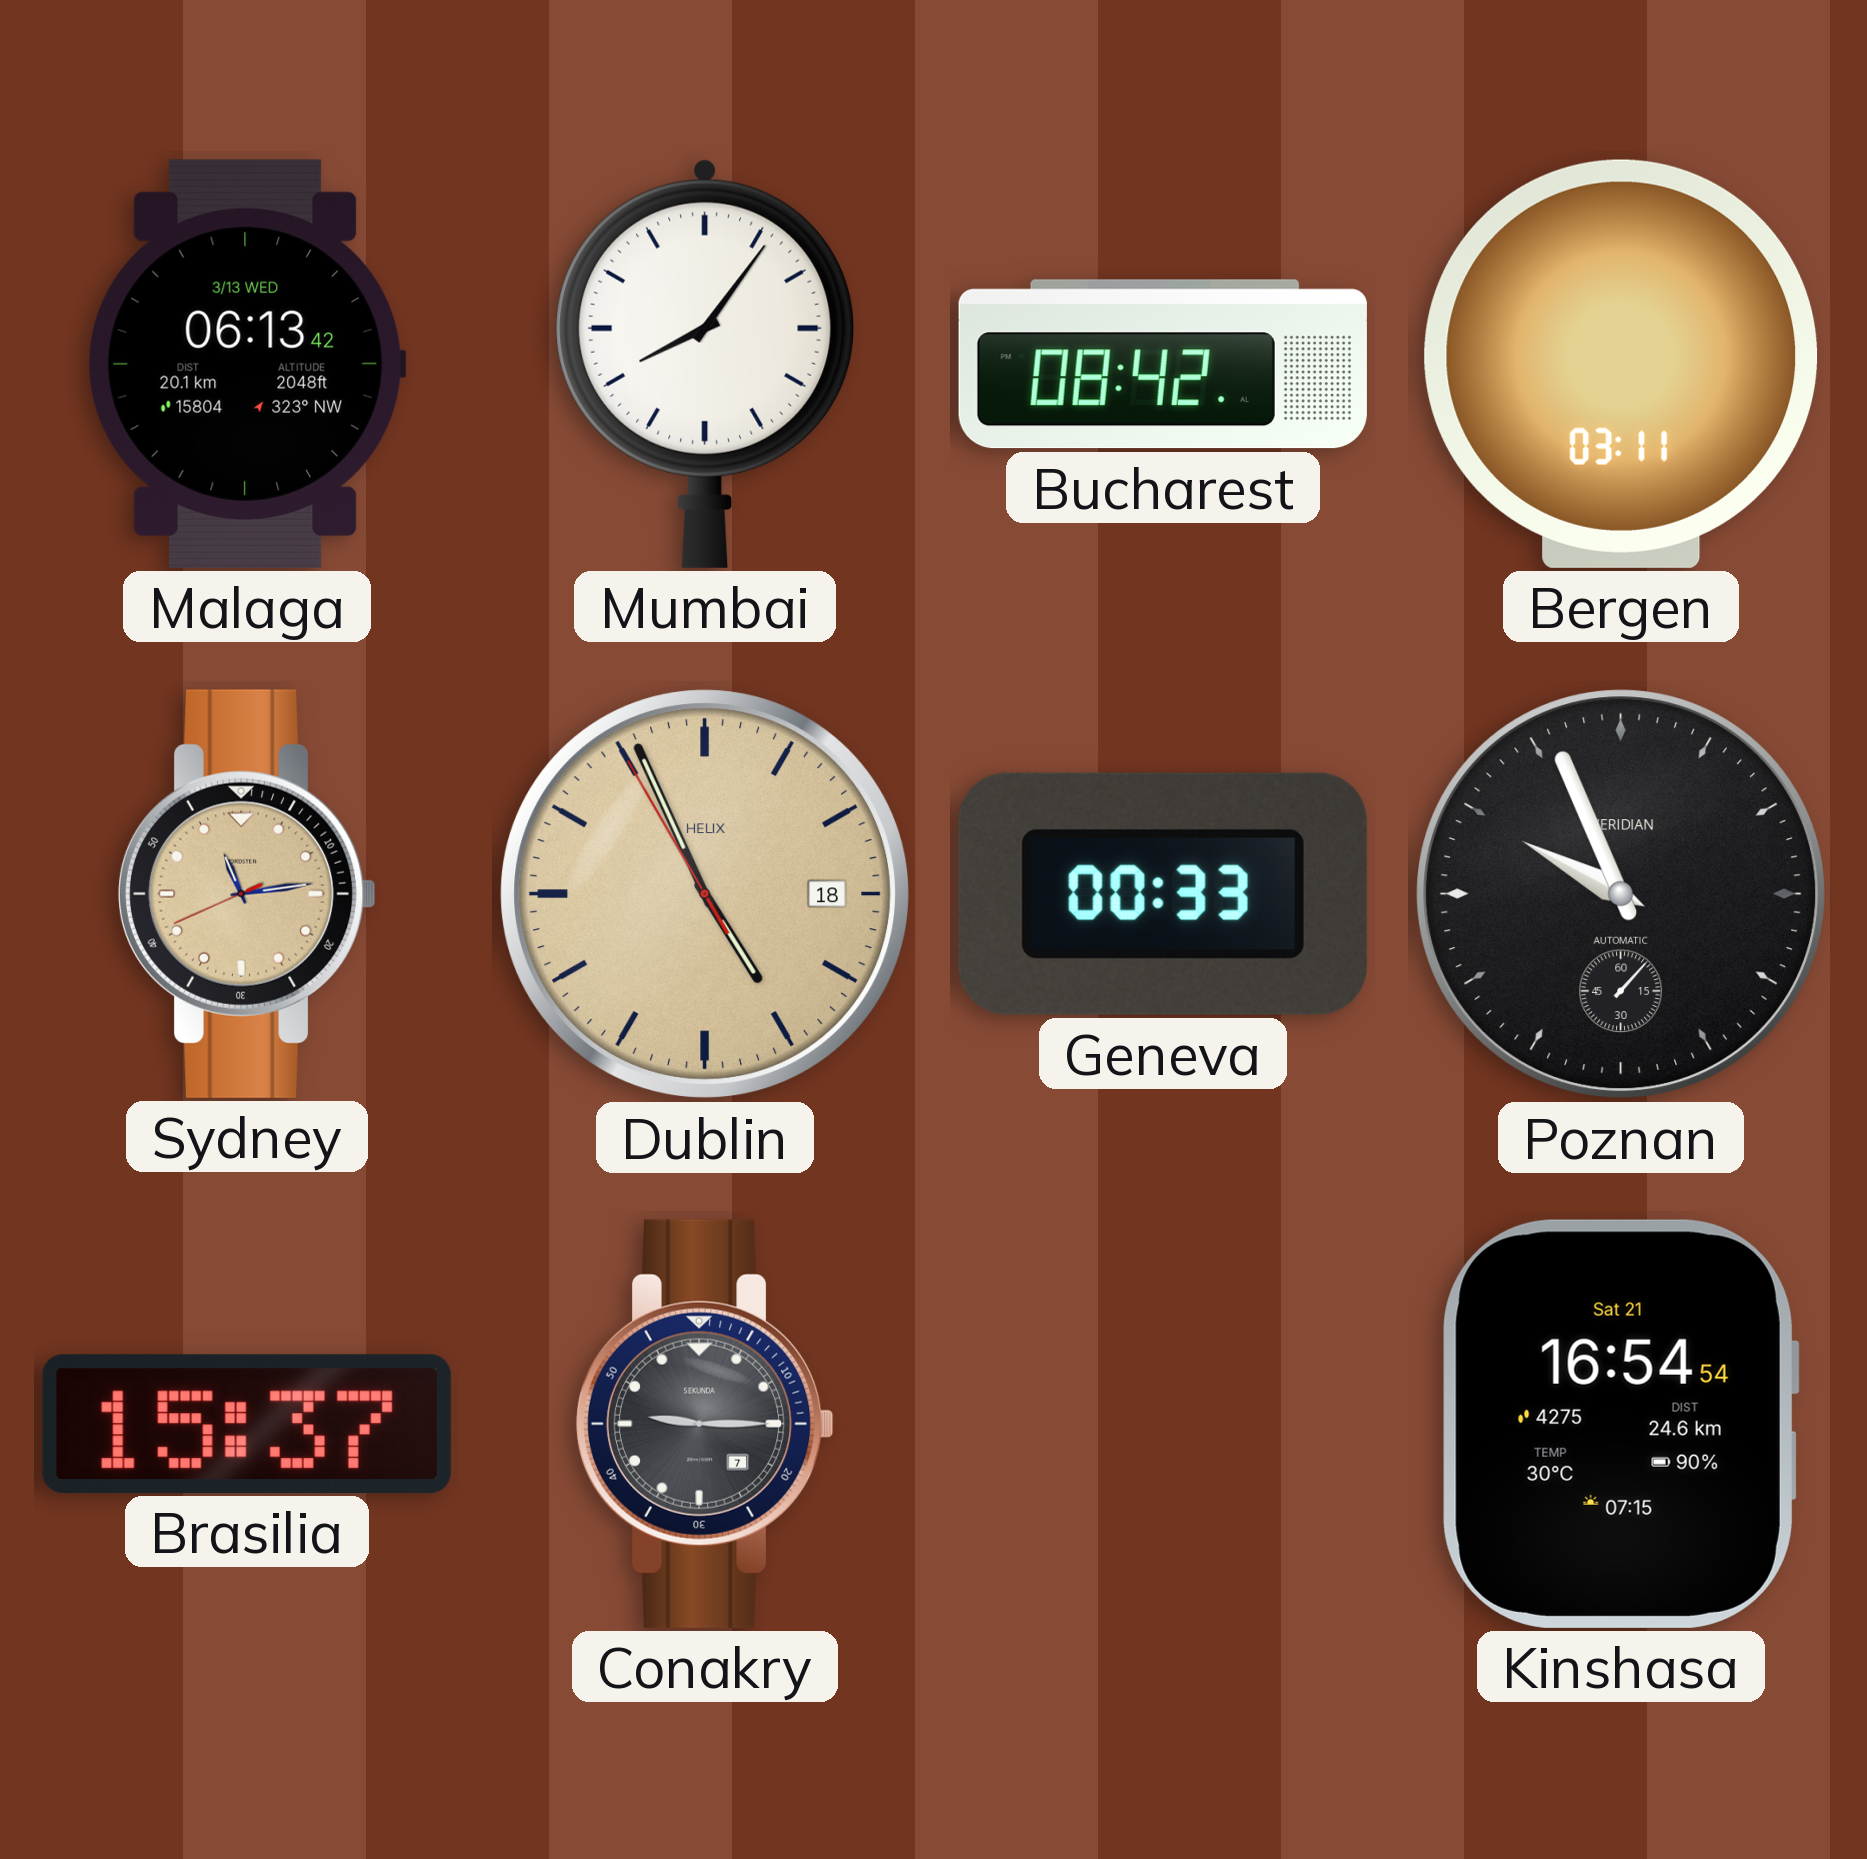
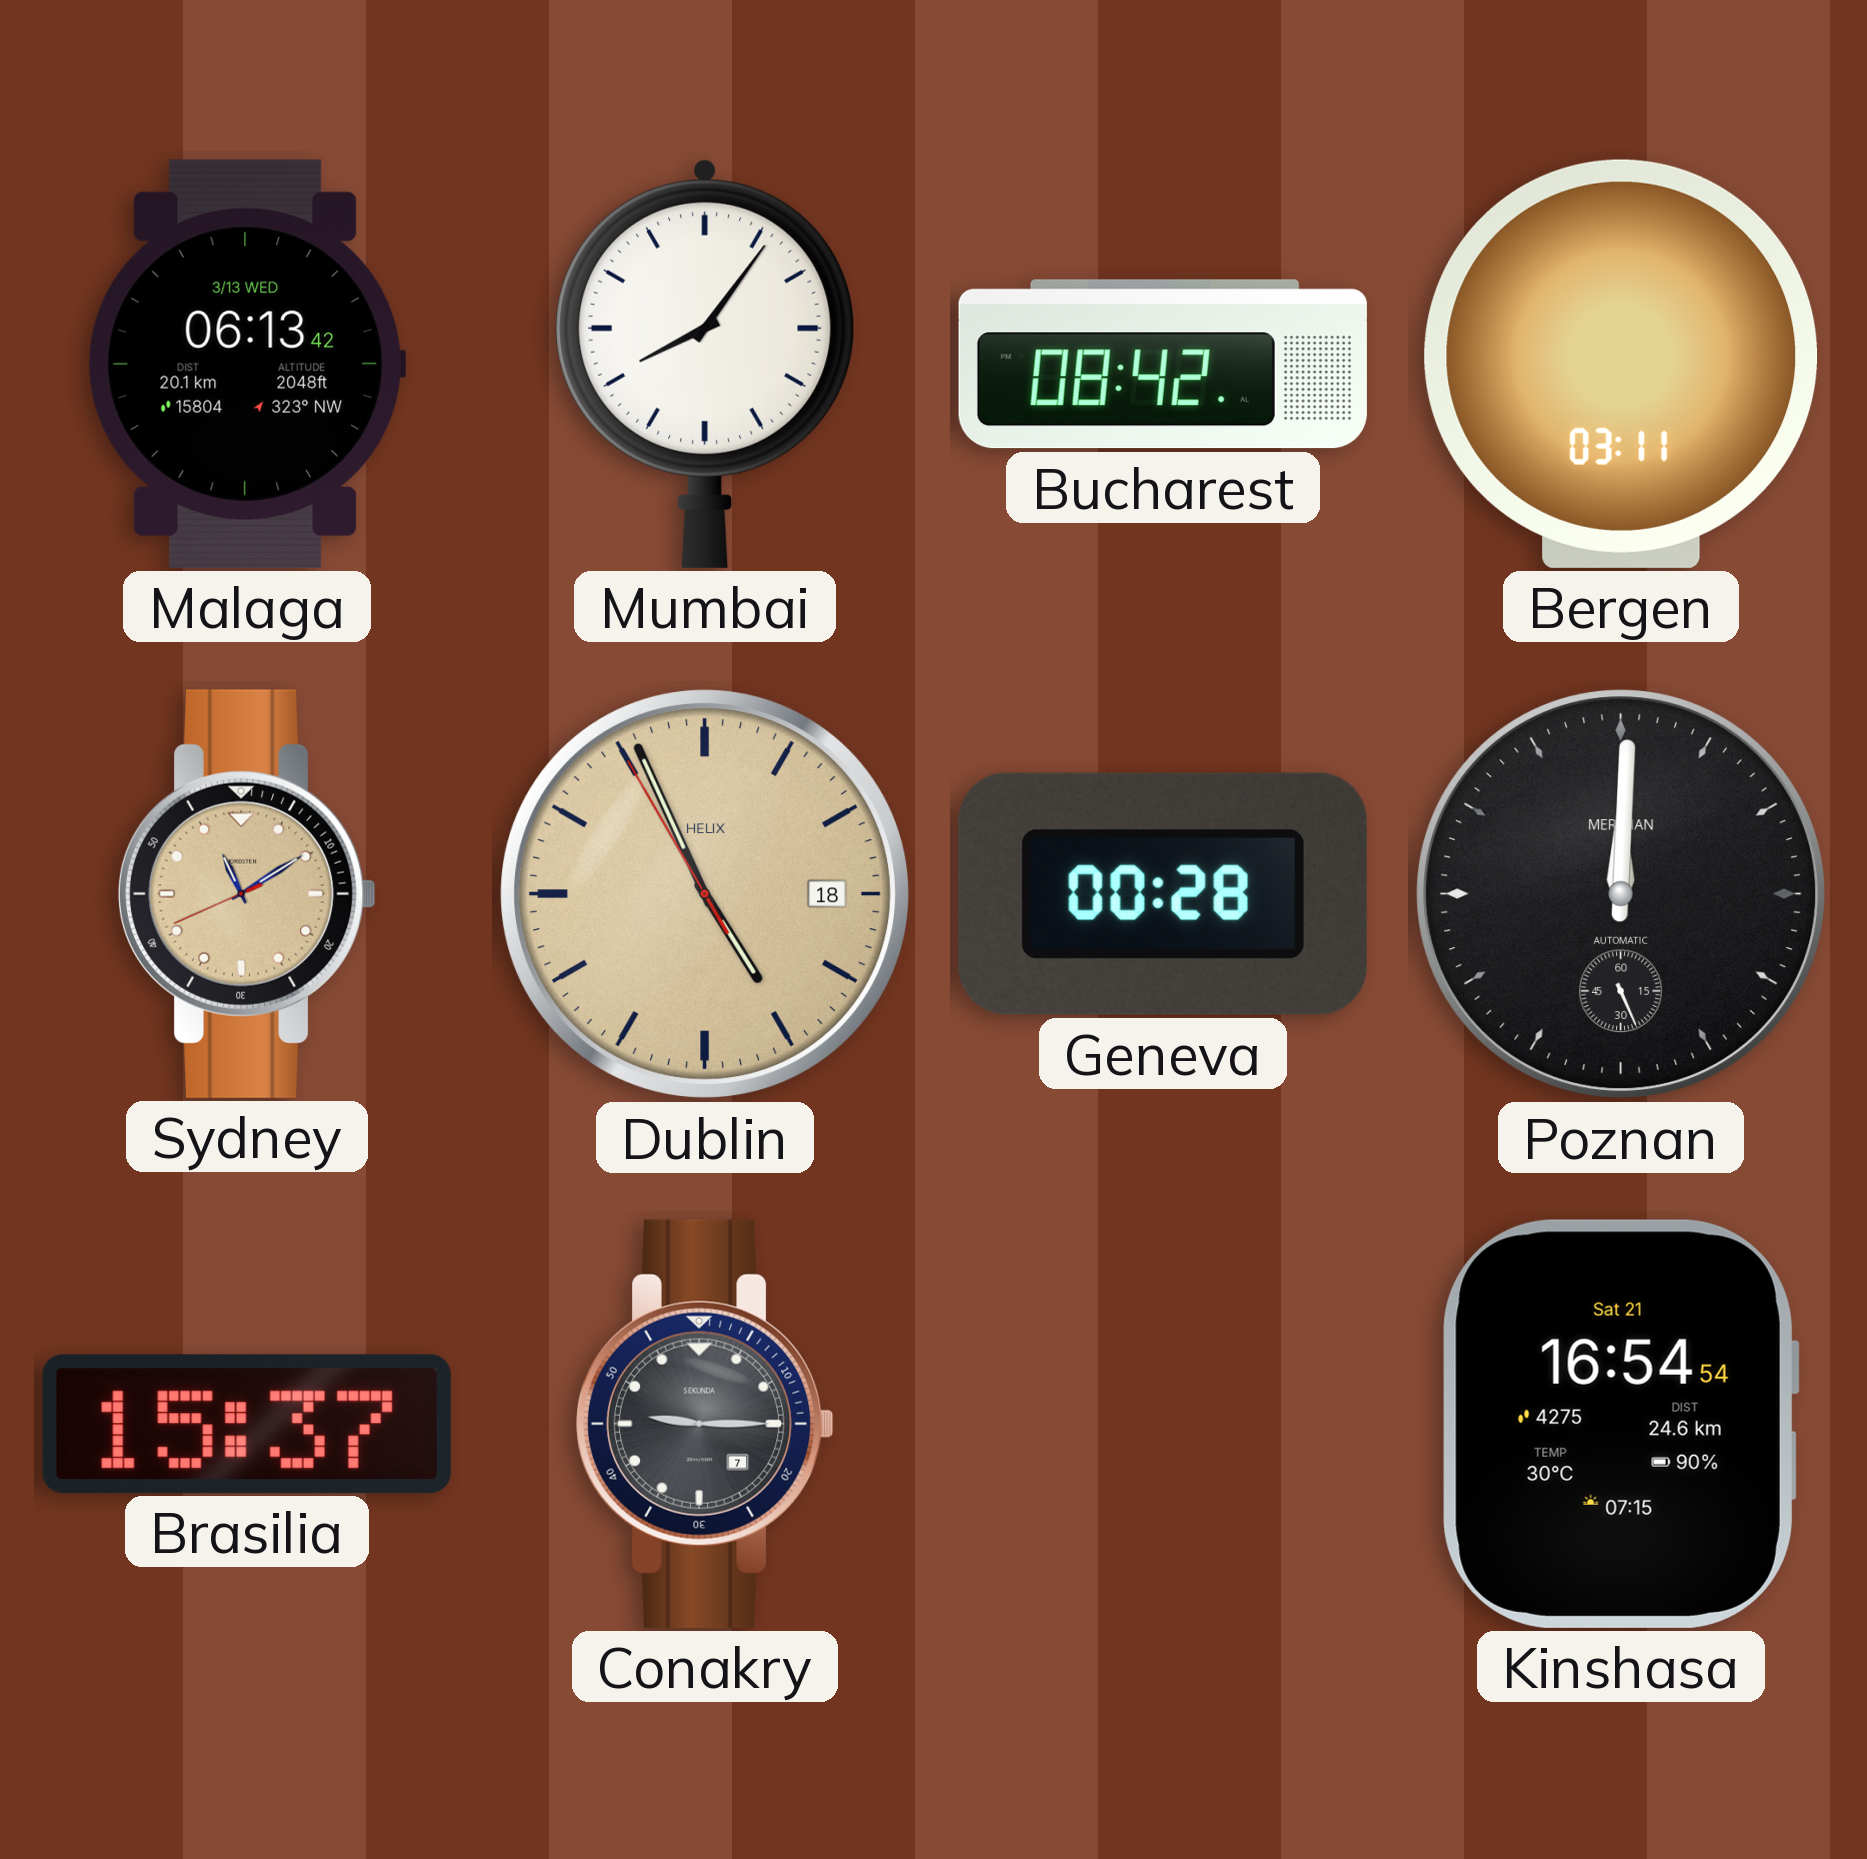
Sydney: 11:13 -> 11:09
Geneva: 00:33 -> 00:28
Poznan: 9:56 -> 12:00
